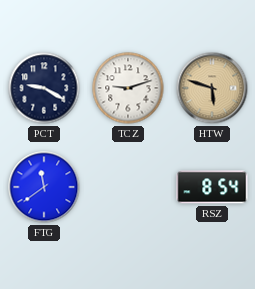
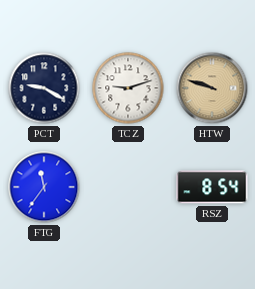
HTW: 5:48 -> 9:48
FTG: 11:39 -> 11:36
